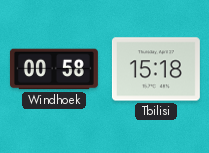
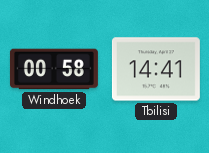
Tbilisi: 15:18 -> 14:41
